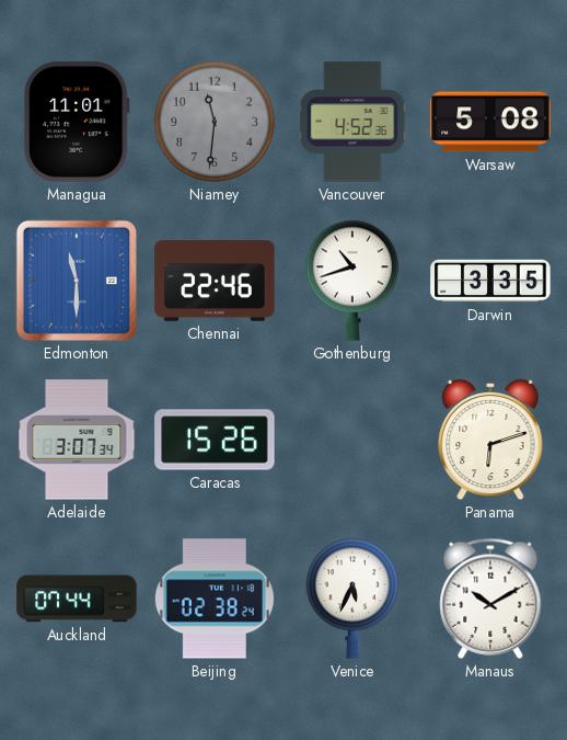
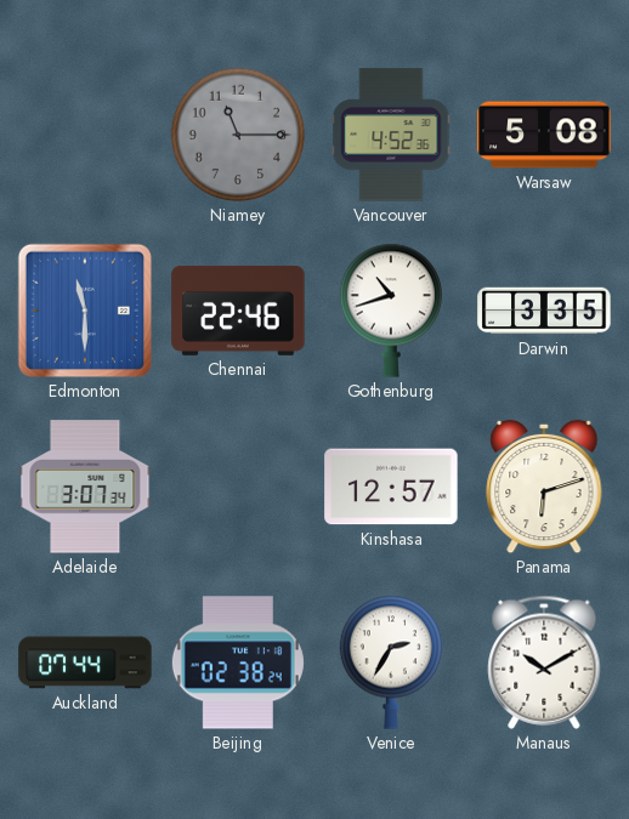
Managua: 11:01 -> none
Niamey: 11:31 -> 11:15
Caracas: 15:26 -> none
Kinshasa: none -> 12:57
Venice: 5:34 -> 2:35
